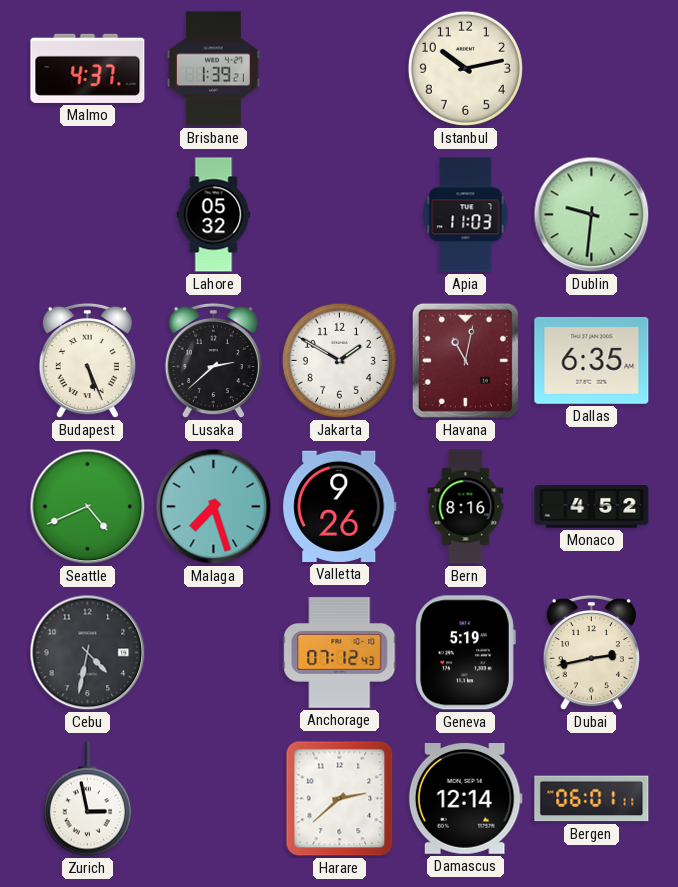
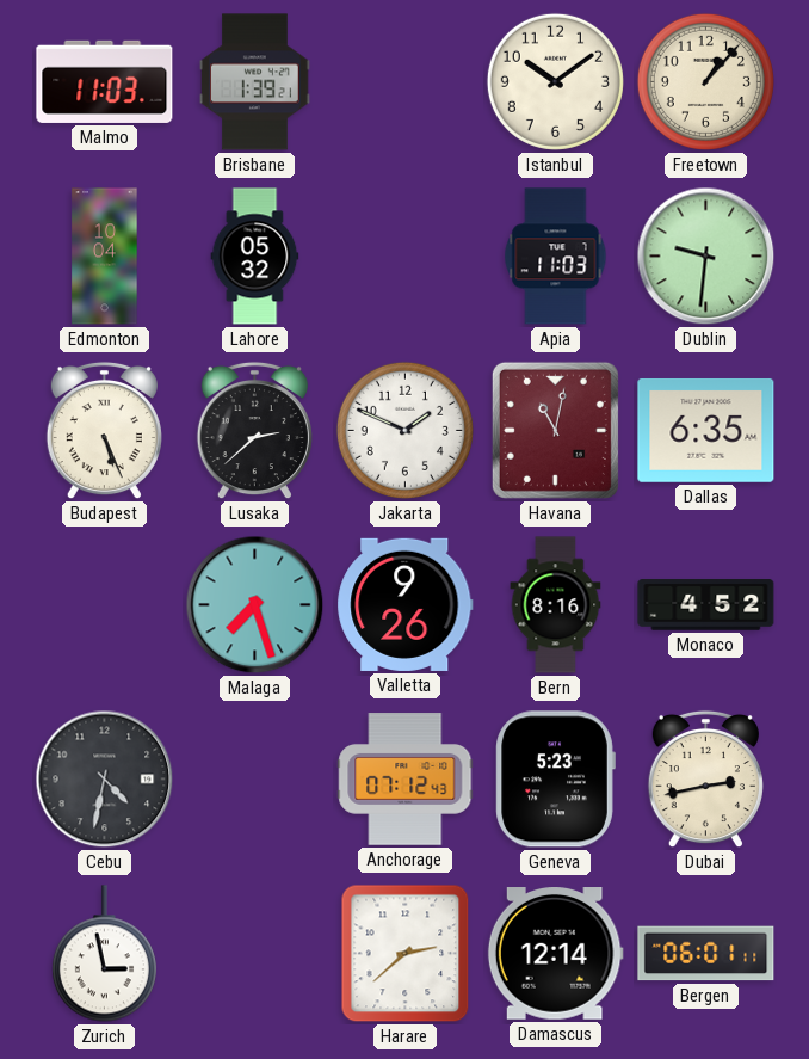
Malmo: 4:37 -> 11:03
Istanbul: 10:13 -> 10:09
Freetown: none -> 1:07
Edmonton: none -> 10:04
Jakarta: 1:50 -> 1:49
Seattle: 4:41 -> none
Geneva: 5:19 -> 5:23
